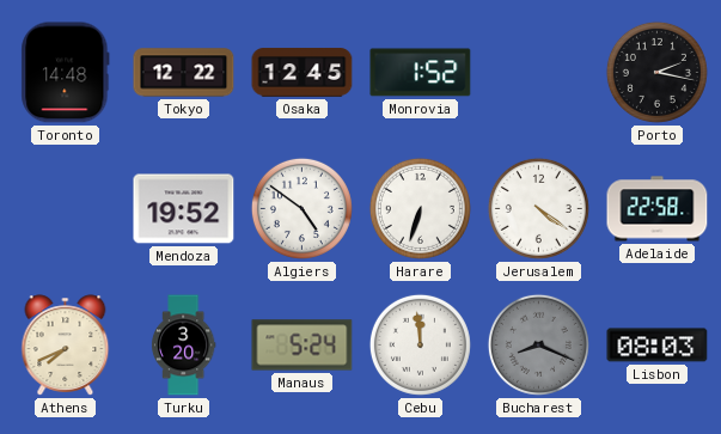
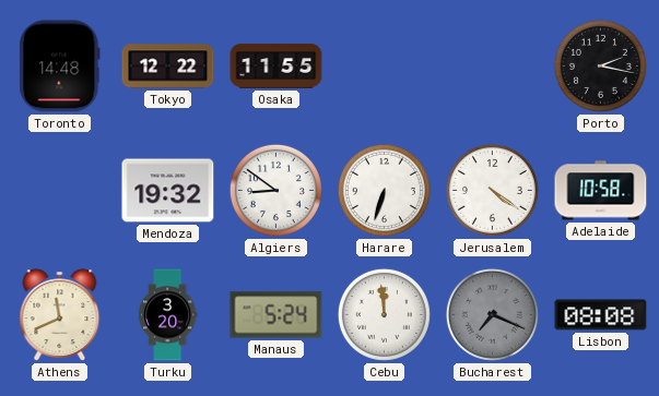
Osaka: 12:45 -> 11:55
Monrovia: 1:52 -> none
Mendoza: 19:52 -> 19:32
Algiers: 4:51 -> 8:51
Adelaide: 22:58 -> 10:58
Athens: 7:41 -> 11:41
Bucharest: 8:19 -> 7:19
Lisbon: 08:03 -> 08:08
